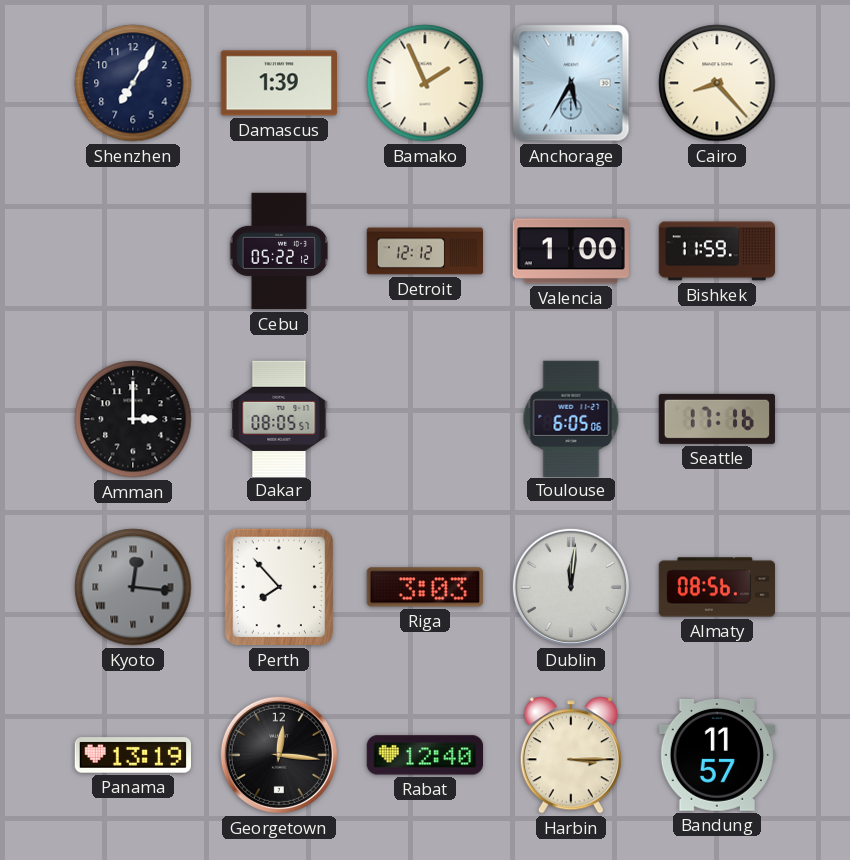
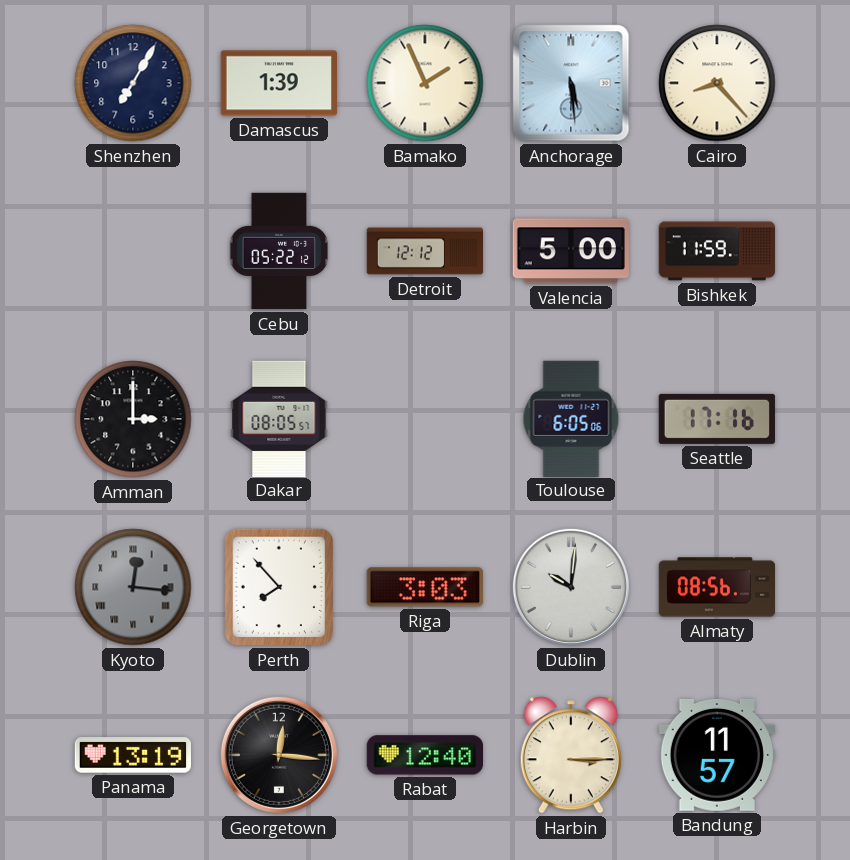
Anchorage: 5:35 -> 5:29
Valencia: 1:00 -> 5:00
Dublin: 12:01 -> 10:01
